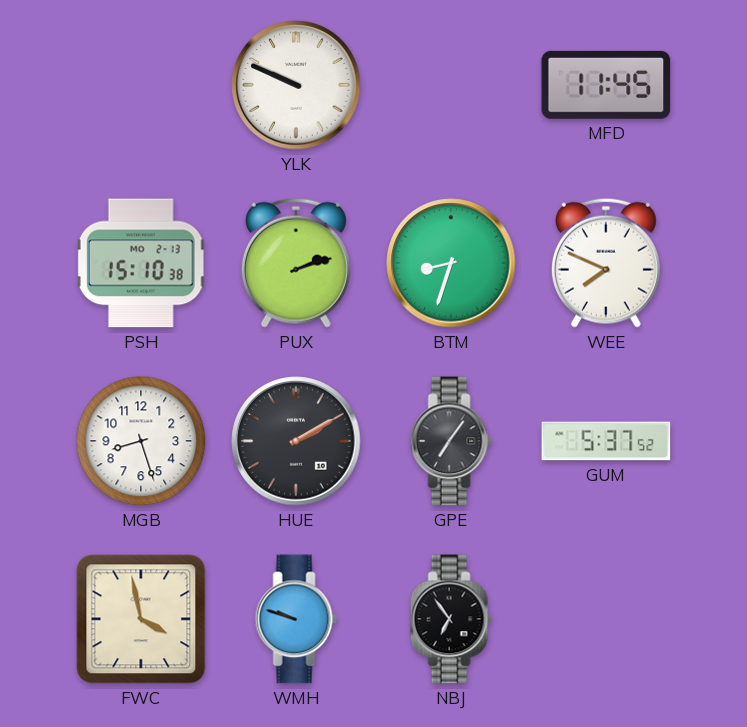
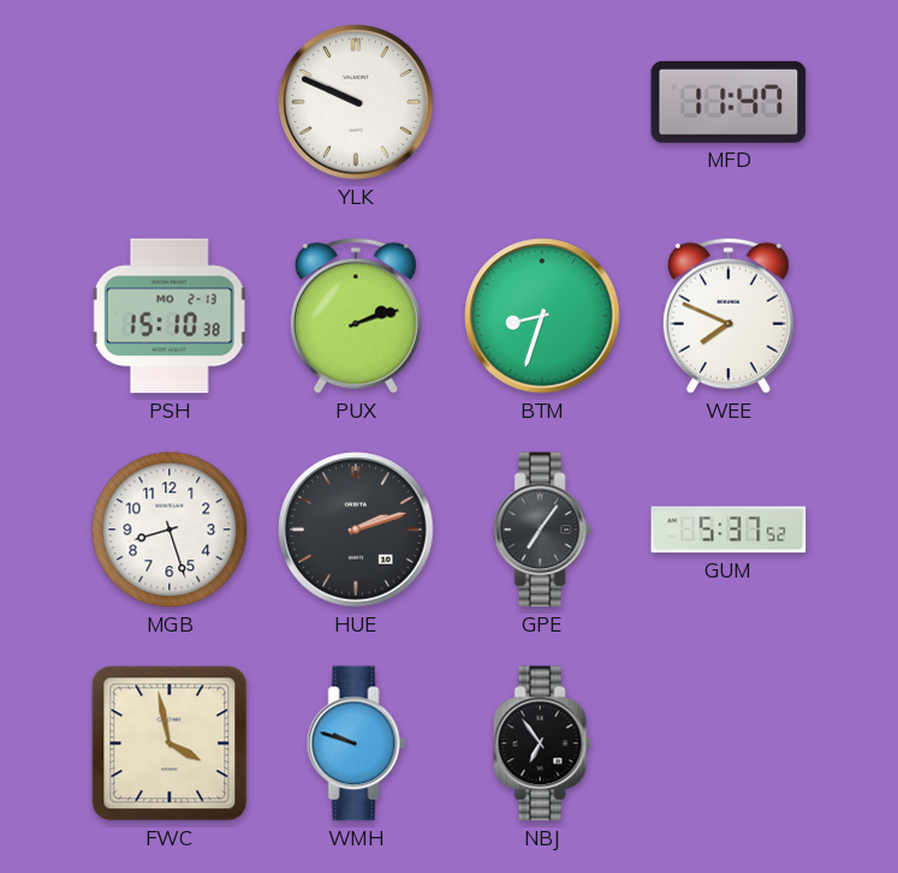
MFD: 11:45 -> 11:47
HUE: 2:10 -> 2:12
